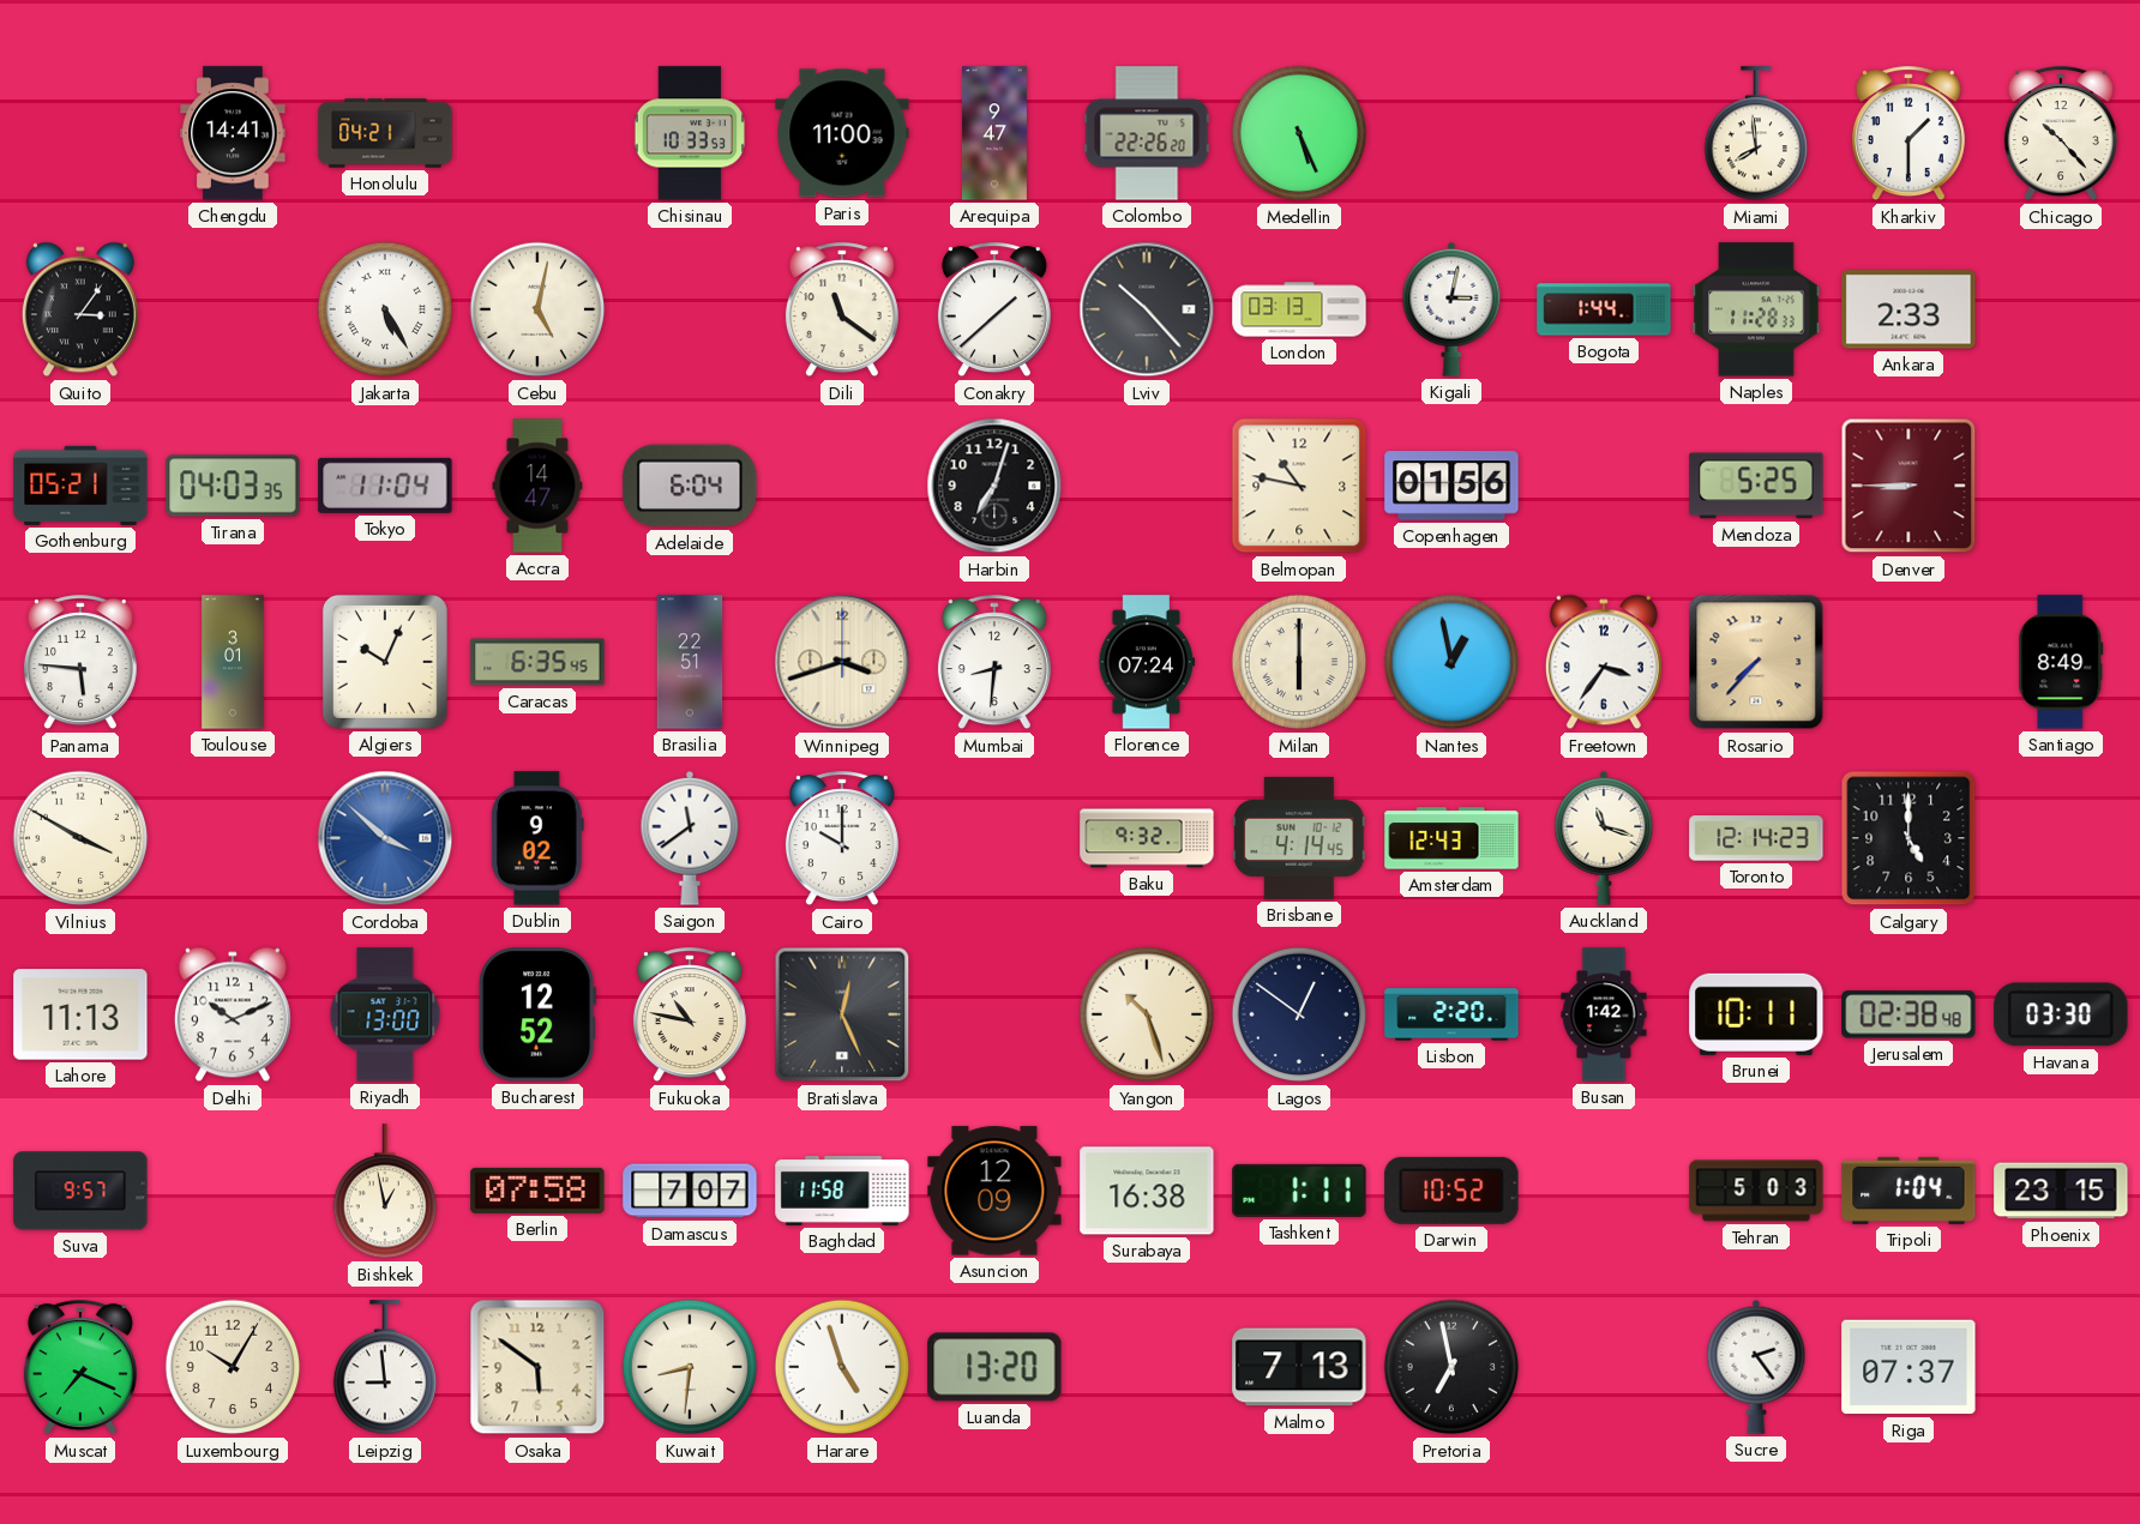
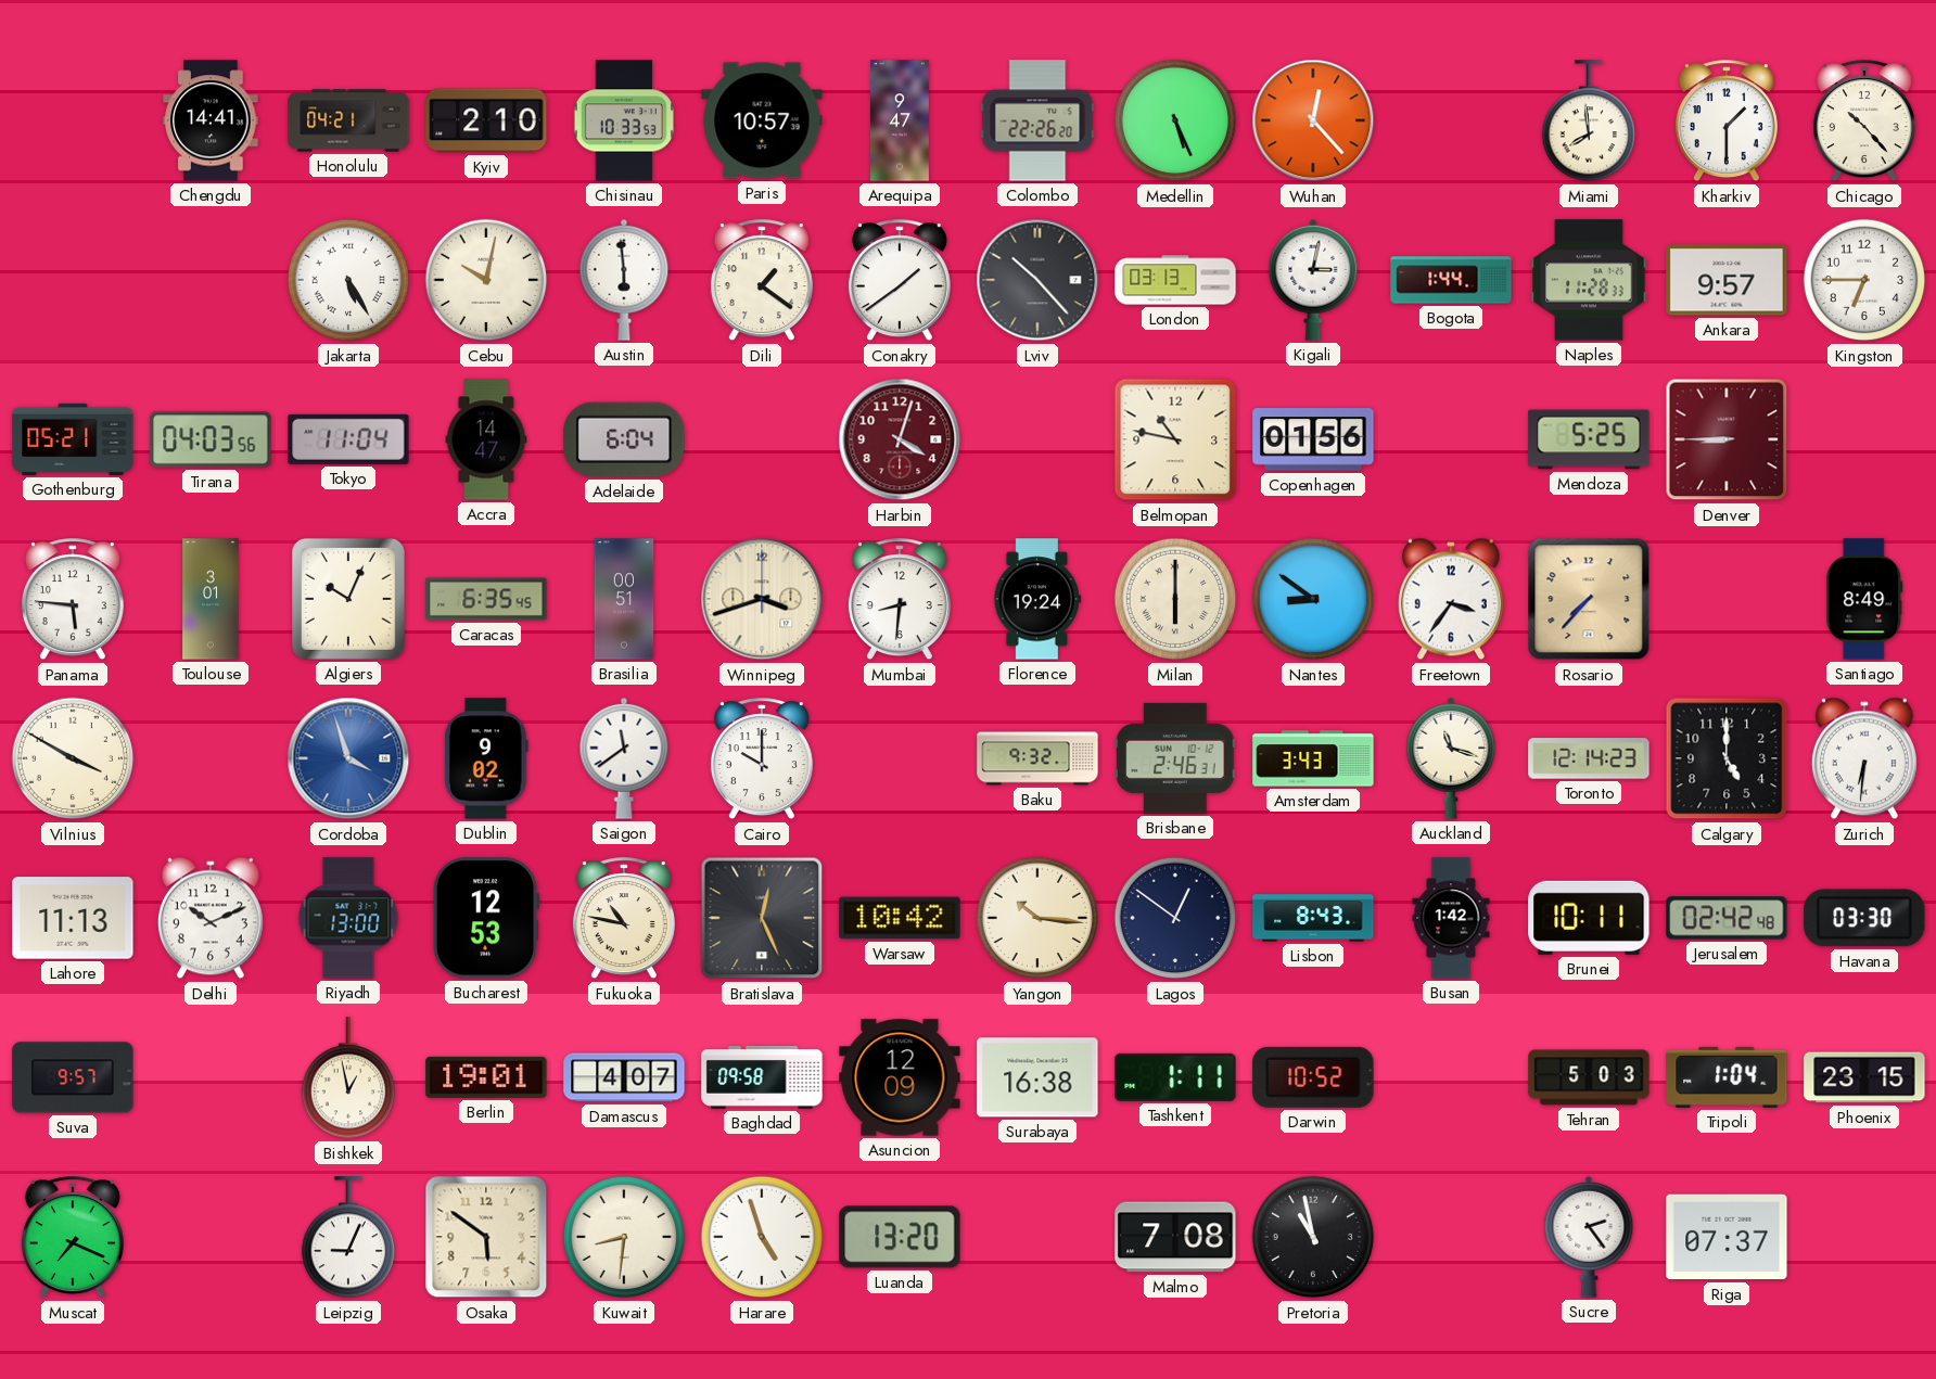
Kyiv: none -> 2:10
Paris: 11:00 -> 10:57
Wuhan: none -> 12:23
Quito: 3:06 -> none
Cebu: 5:02 -> 10:02
Austin: none -> 5:59
Dili: 11:21 -> 1:21
Conakry: 1:38 -> 1:39
Ankara: 2:33 -> 9:57
Kingston: none -> 6:45
Tirana: 04:03:35 -> 04:03:56
Harbin: 7:03 -> 4:03
Harbin dial: black -> burgundy
Brasilia: 22:51 -> 00:51
Florence: 07:24 -> 19:24
Nantes: 12:58 -> 8:51
Cordoba: 3:52 -> 3:57
Brisbane: 4:14 -> 2:46
Amsterdam: 12:43 -> 3:43
Zurich: none -> 6:31
Bucharest: 12:52 -> 12:53
Warsaw: none -> 10:42
Yangon: 10:27 -> 10:16
Lisbon: 2:20 -> 8:43
Jerusalem: 02:38 -> 02:42
Berlin: 07:58 -> 19:01
Damascus: 7:07 -> 4:07
Baghdad: 11:58 -> 09:58
Luxembourg: 10:05 -> none
Leipzig: 8:59 -> 9:04
Malmo: 7:13 -> 7:08
Pretoria: 6:58 -> 10:58
